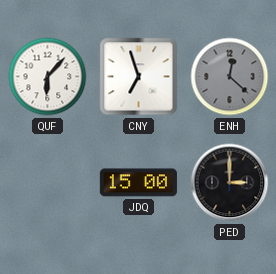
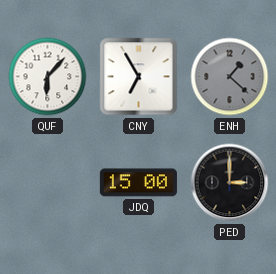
CNY: 6:57 -> 6:55
ENH: 12:22 -> 1:22
